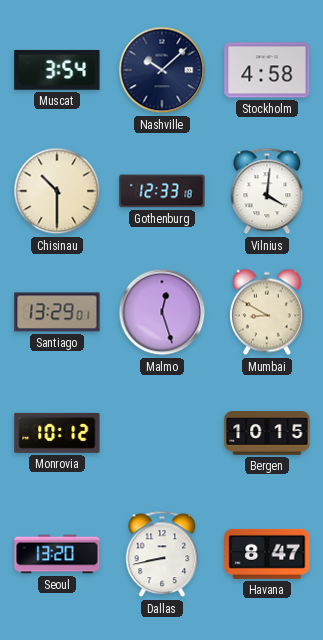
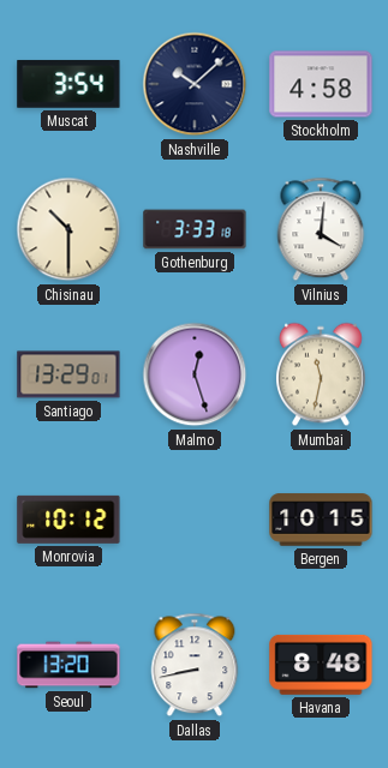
Gothenburg: 12:33 -> 3:33
Mumbai: 8:50 -> 11:32
Havana: 8:47 -> 8:48
